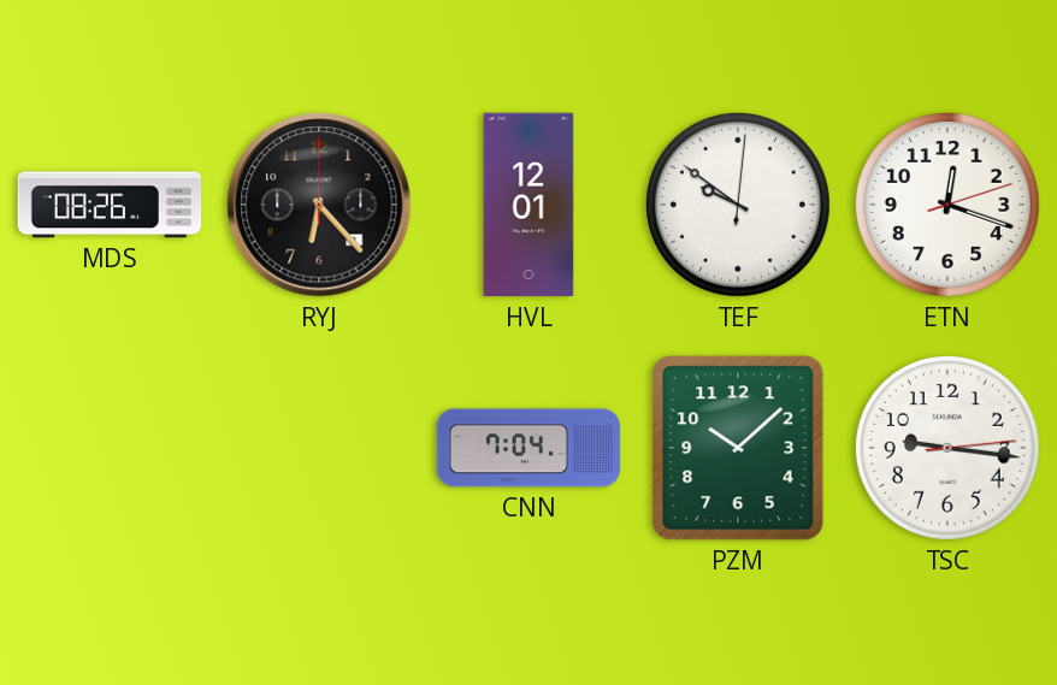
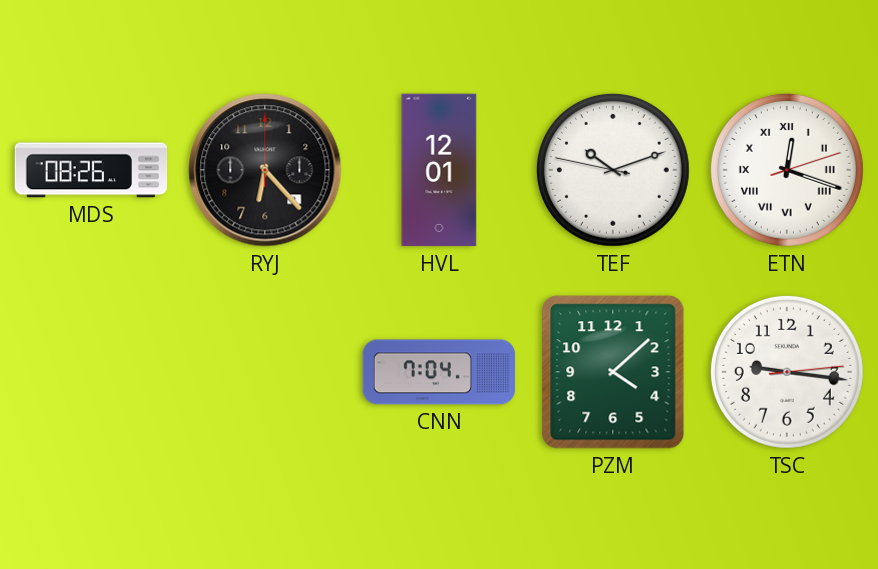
TEF: 9:51 -> 10:11
ETN numerals: Arabic -> Roman
PZM: 10:08 -> 4:08
